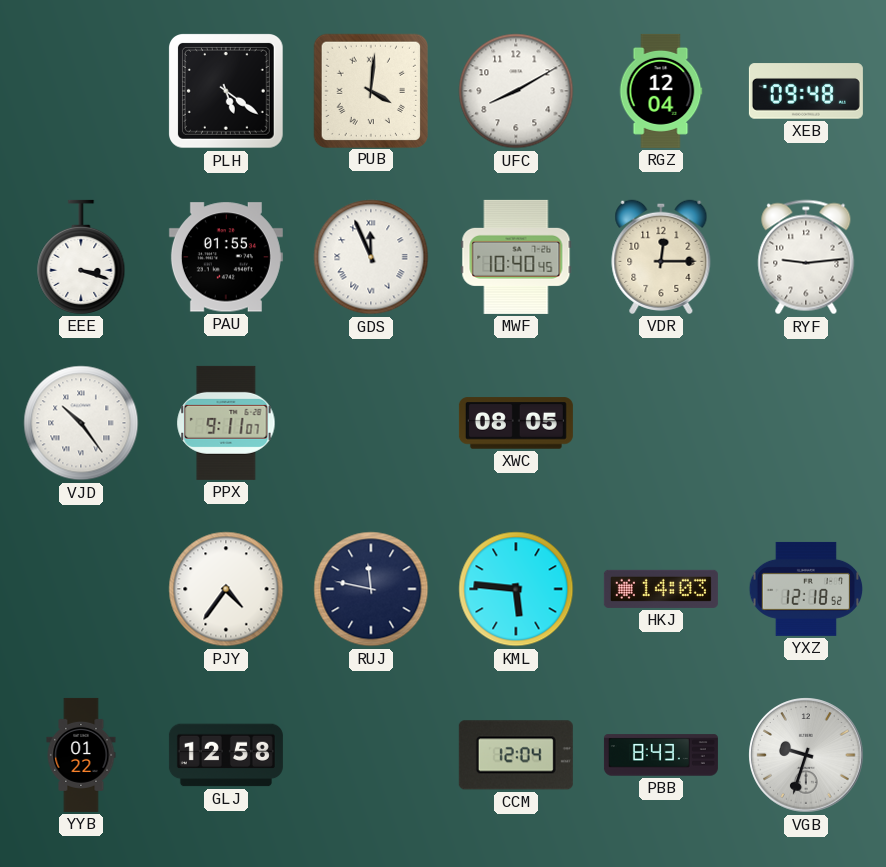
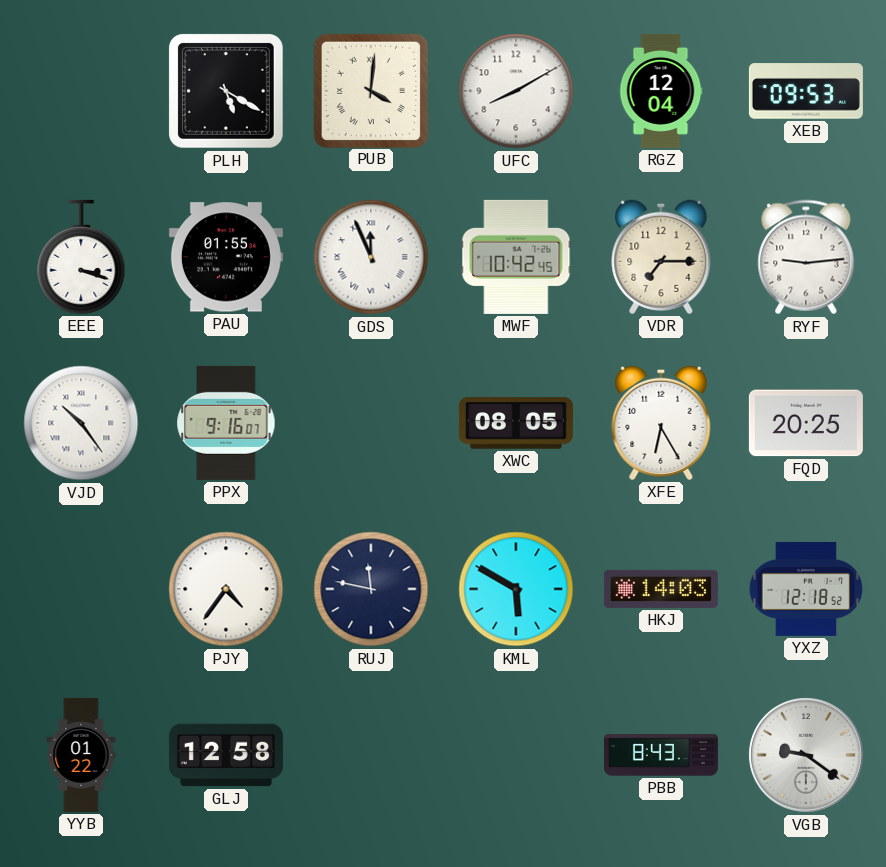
PLH: 5:21 -> 5:20
XEB: 09:48 -> 09:53
MWF: 10:40 -> 10:42
VDR: 12:15 -> 7:15
PPX: 9:11 -> 9:16
XFE: none -> 6:25
FQD: none -> 20:25
KML: 5:46 -> 5:50
CCM: 12:04 -> none
VGB: 9:33 -> 9:21
